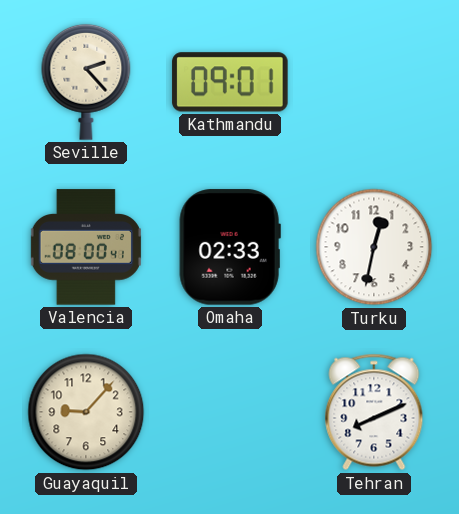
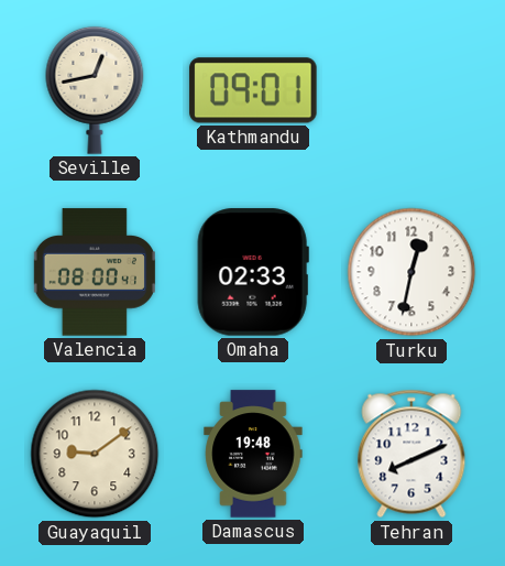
Seville: 2:23 -> 12:43
Guayaquil: 9:07 -> 9:09
Damascus: none -> 19:48
